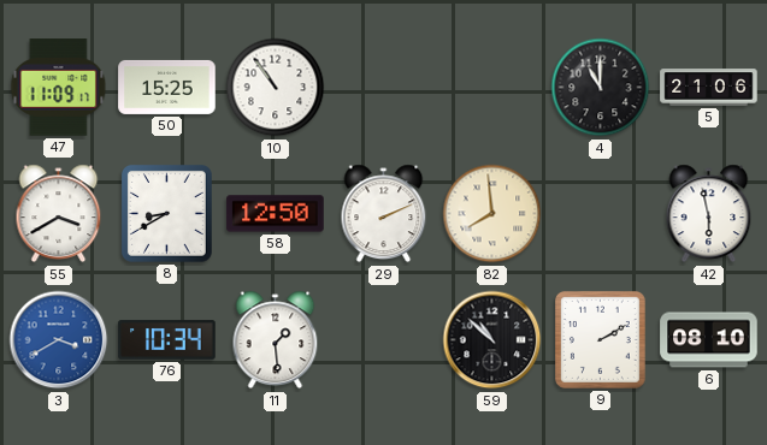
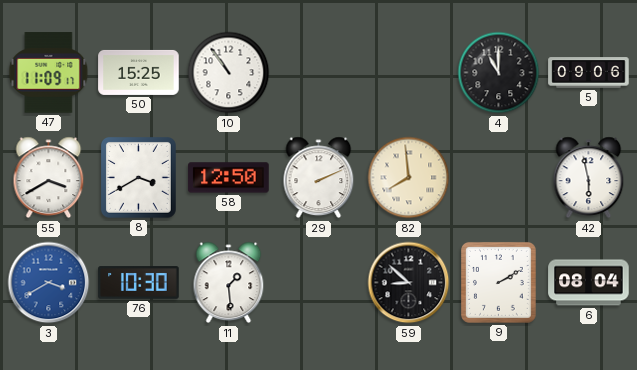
5: 21:06 -> 09:06
8: 8:40 -> 3:40
76: 10:34 -> 10:30
59: 10:52 -> 8:52
6: 08:10 -> 08:04
